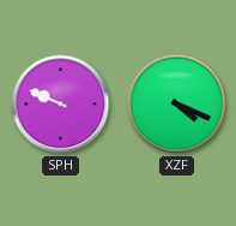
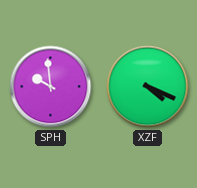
SPH: 9:49 -> 9:59
